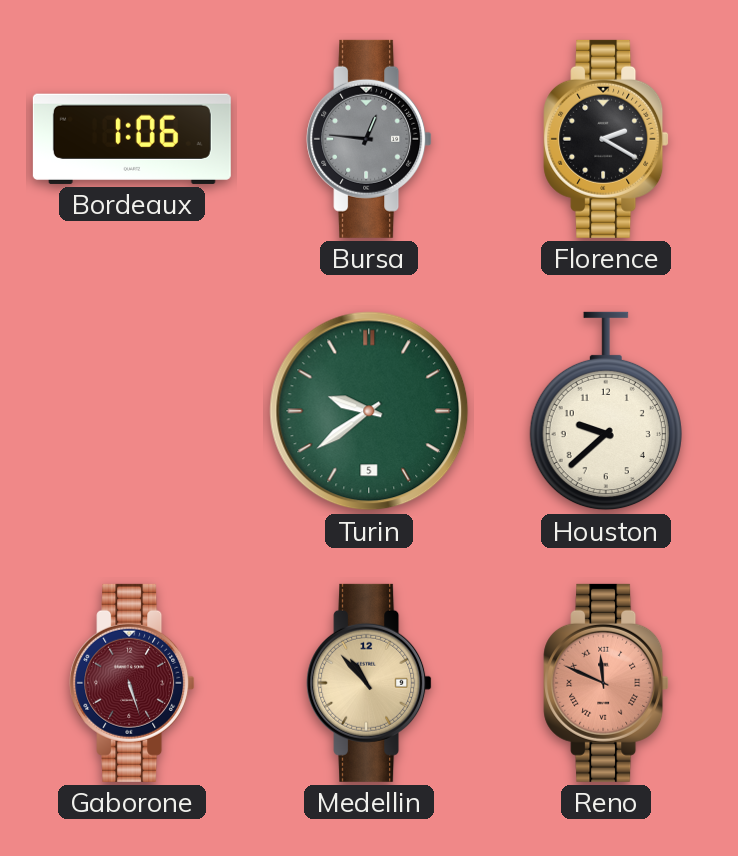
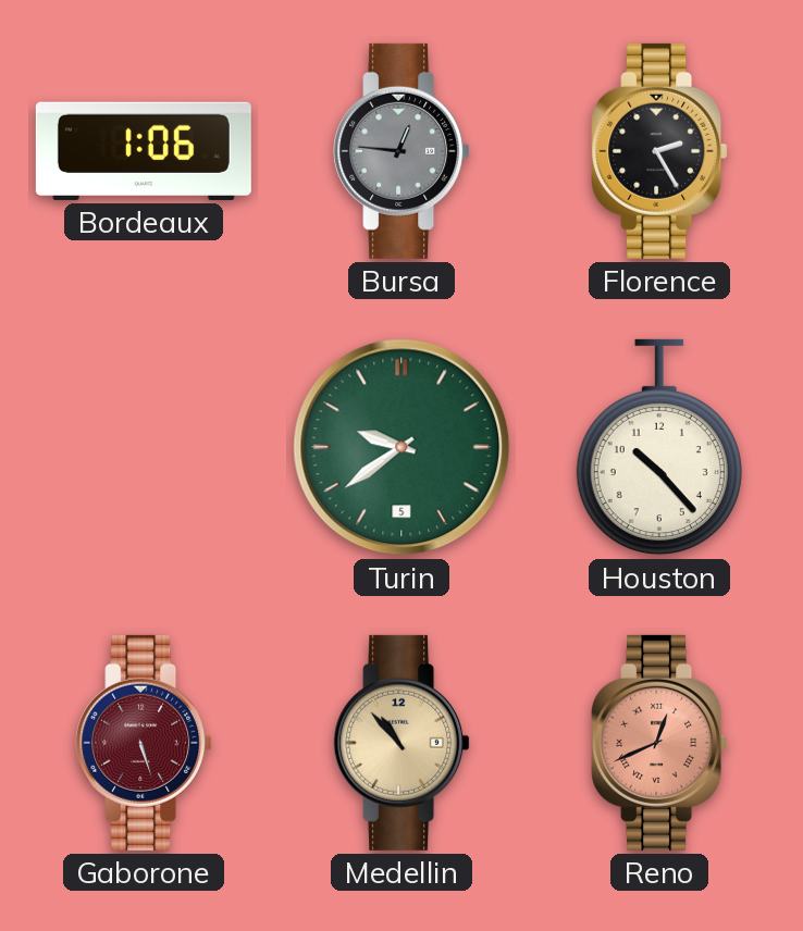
Florence: 2:20 -> 2:25
Houston: 9:38 -> 10:23
Reno: 11:49 -> 12:41
